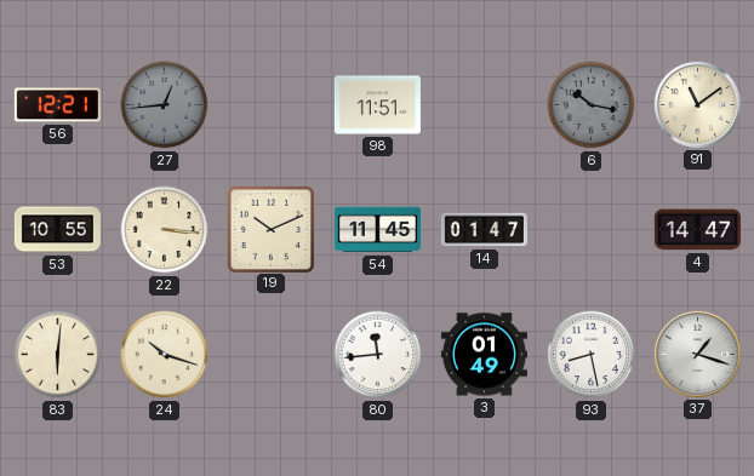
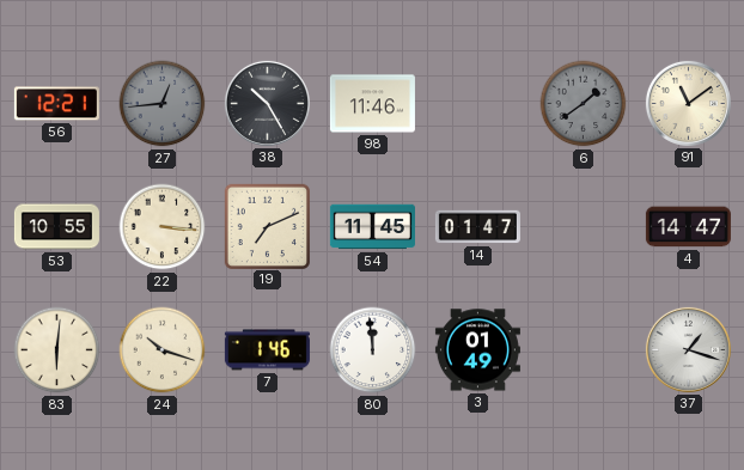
38: none -> 10:25
98: 11:51 -> 11:46
6: 10:17 -> 1:39
19: 10:11 -> 7:11
7: none -> 1:46
80: 11:44 -> 11:59
93: 8:28 -> none
